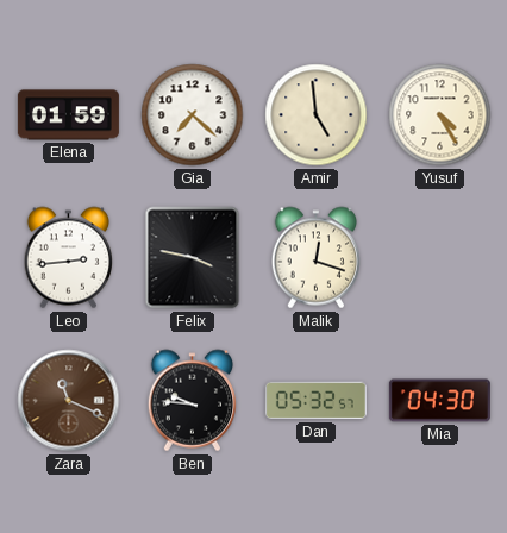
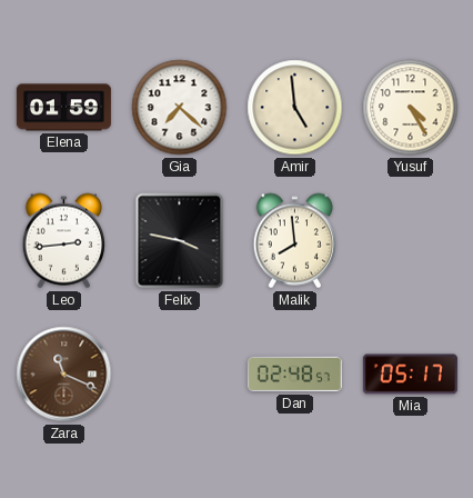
Malik: 12:18 -> 7:59
Ben: 9:46 -> none
Dan: 05:32 -> 02:48
Mia: 04:30 -> 05:17
